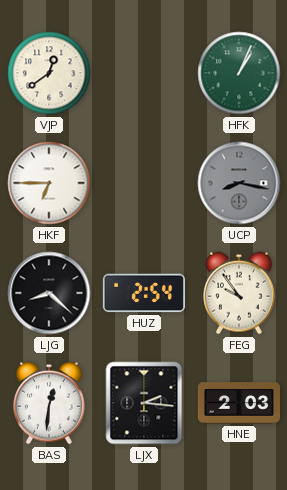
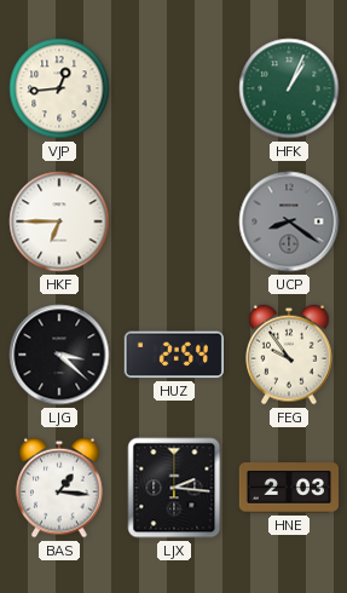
VJP: 12:39 -> 12:44
UCP: 8:17 -> 8:21
LJG: 8:22 -> 3:22
BAS: 12:31 -> 1:16
